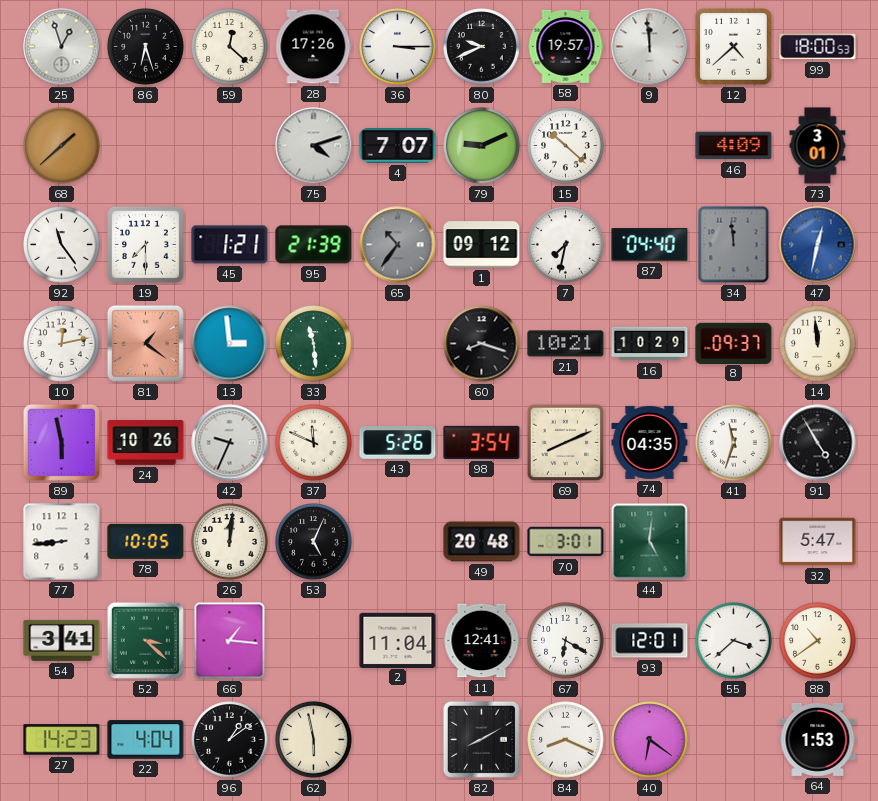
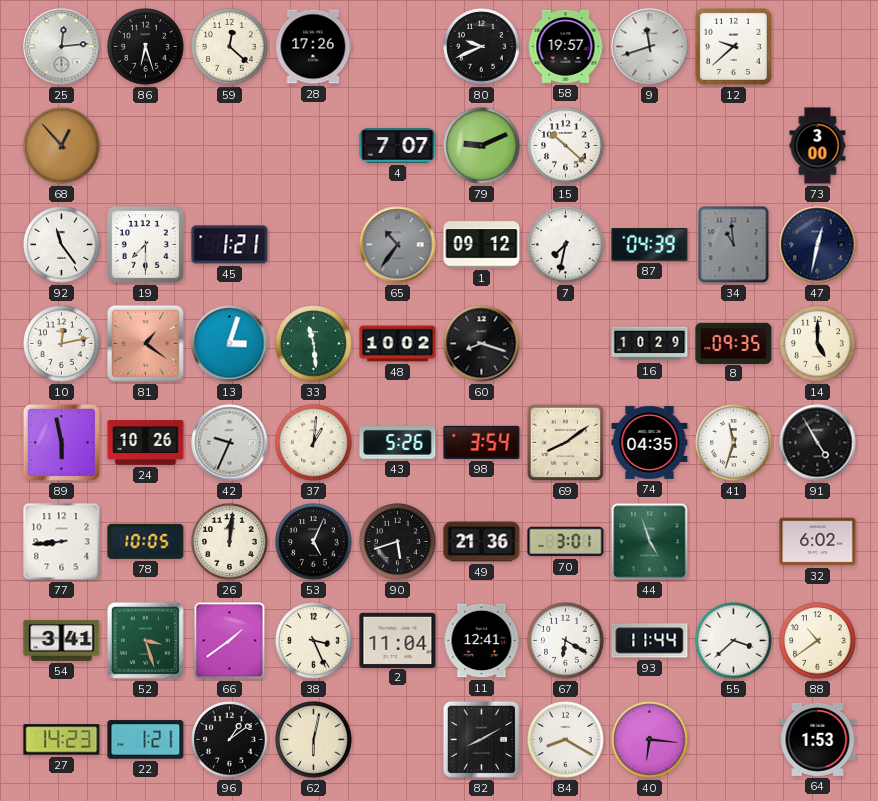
25: 12:57 -> 12:14
36: 3:15 -> none
9: 11:59 -> 11:42
12: 4:38 -> 9:38
99: 18:00 -> none
68: 1:38 -> 12:53
75: 4:12 -> none
46: 4:09 -> none
73: 3:01 -> 3:00
95: 21:39 -> none
87: 04:40 -> 04:39
34: 11:59 -> 10:59
47 dial: blue -> navy
13: 2:59 -> 3:03
48: none -> 10:02
21: 10:21 -> none
8: 09:37 -> 09:35
14: 11:59 -> 5:00
37: 11:49 -> 1:01
69: 8:11 -> 8:09
90: none -> 5:42
49: 20:48 -> 21:36
44: 5:01 -> 4:57
32: 5:47 -> 6:02
52: 3:22 -> 3:27
66: 1:16 -> 1:39
38: none -> 3:26
93: 12:01 -> 11:44
22: 4:04 -> 1:21
62: 5:58 -> 6:02
84: 8:19 -> 8:20
40: 6:21 -> 6:16
